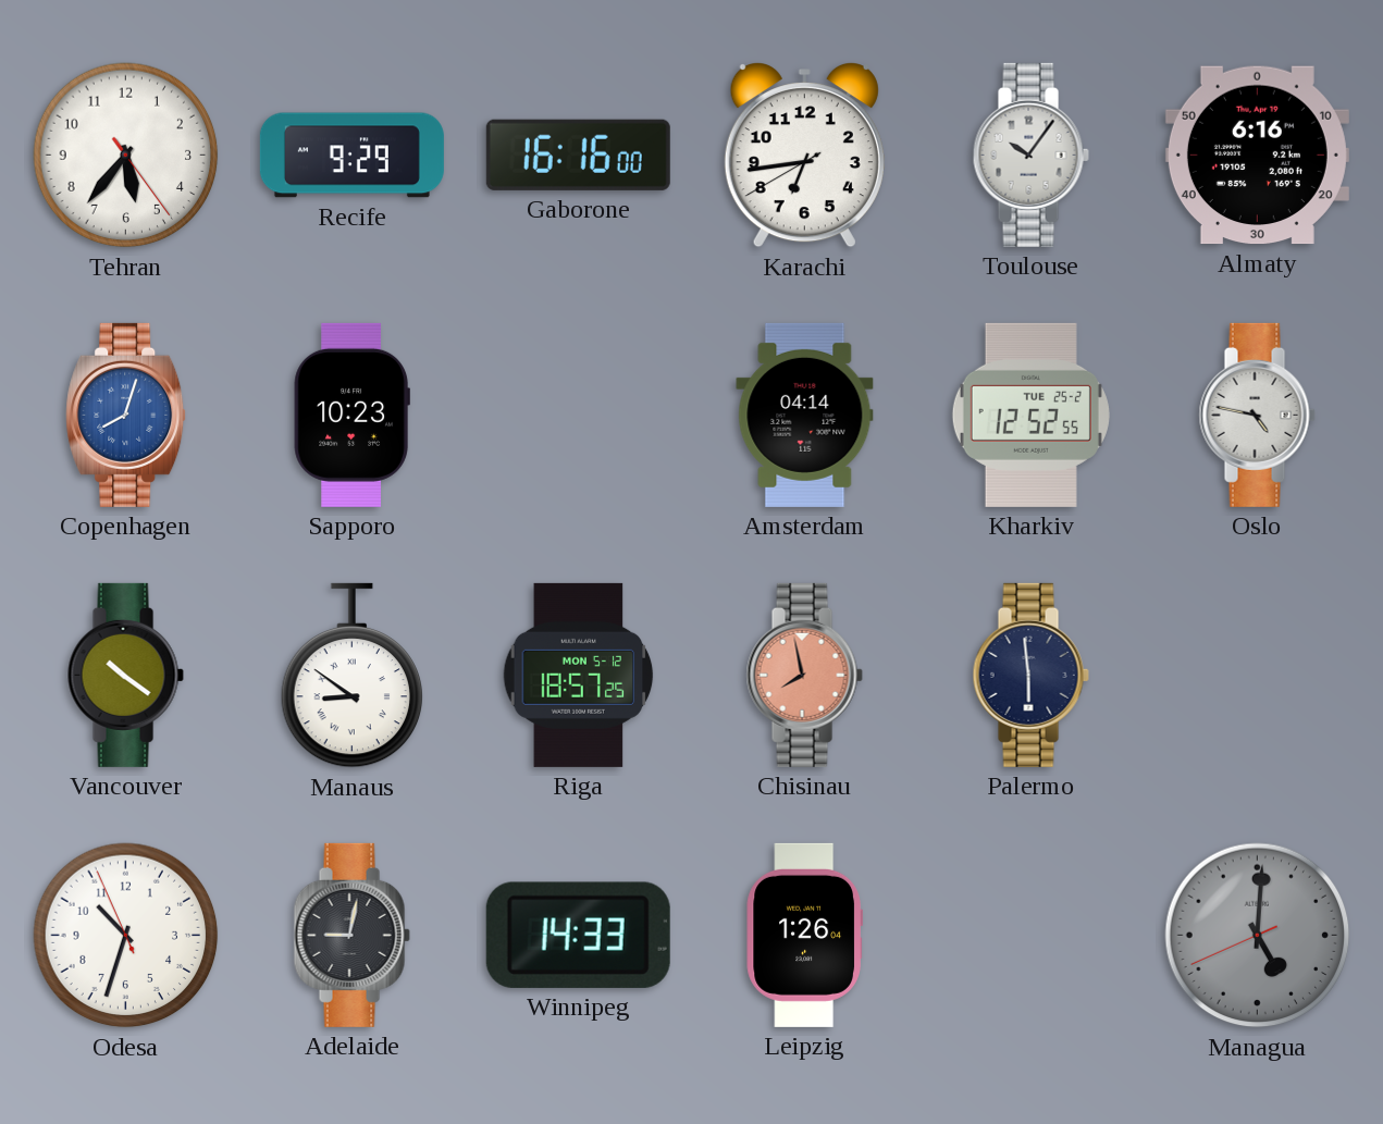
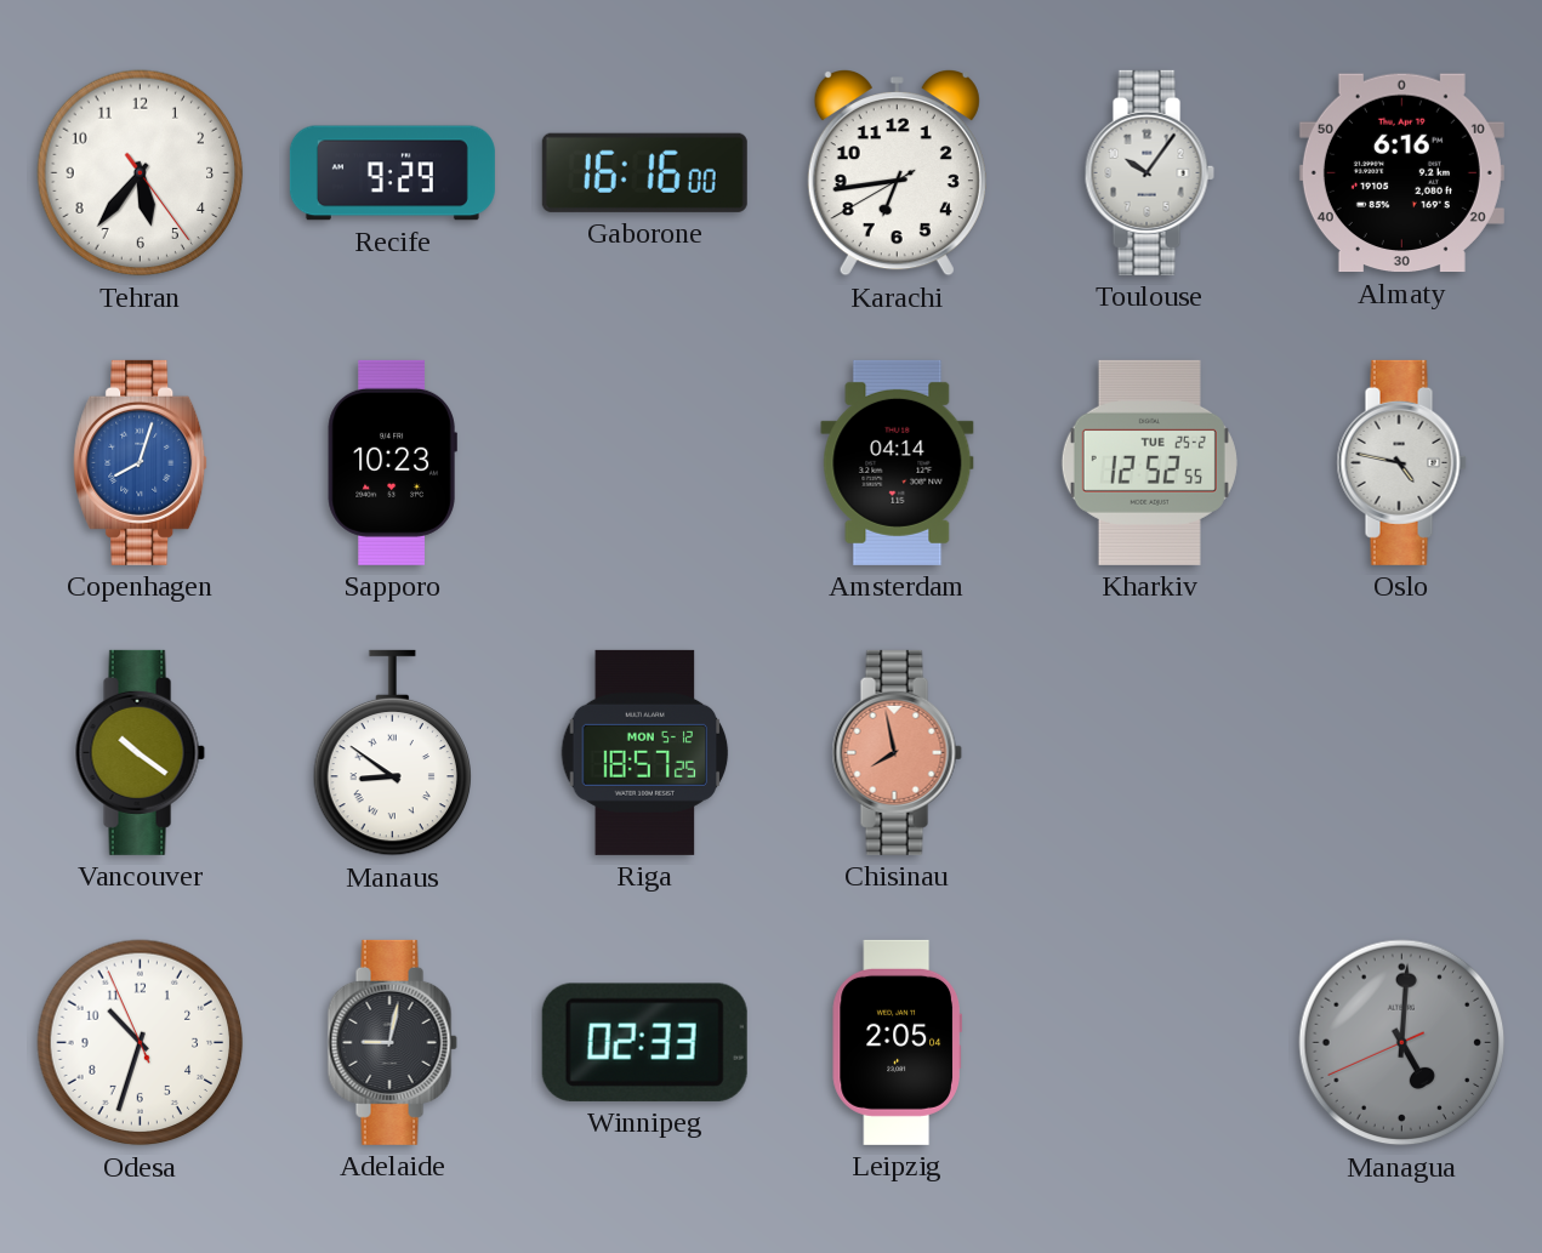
Palermo: 5:59 -> none
Winnipeg: 14:33 -> 02:33
Leipzig: 1:26 -> 2:05
